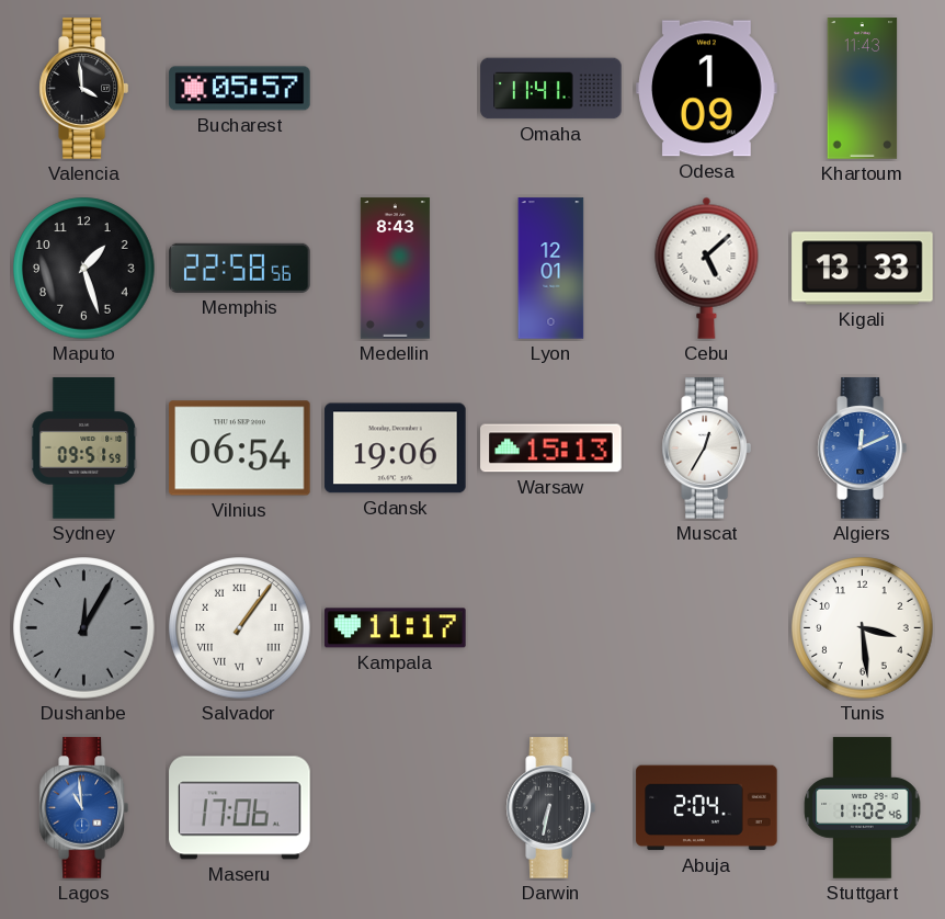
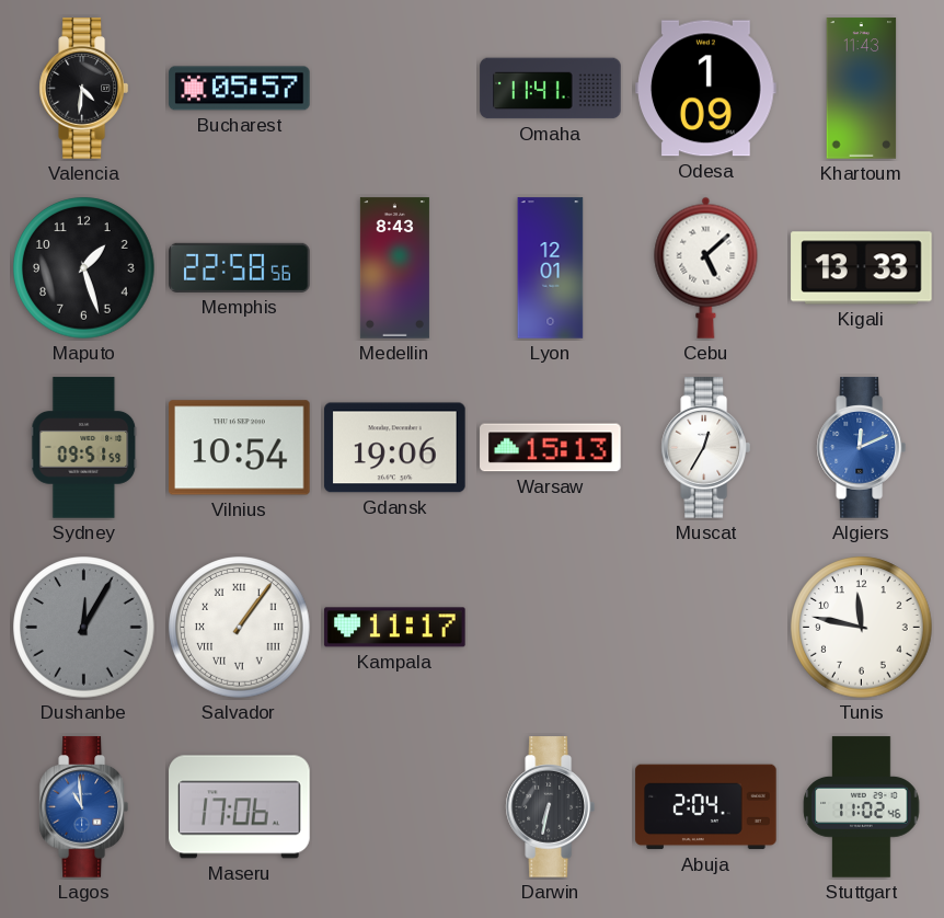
Valencia: 3:59 -> 4:31
Vilnius: 06:54 -> 10:54
Tunis: 3:29 -> 11:47
